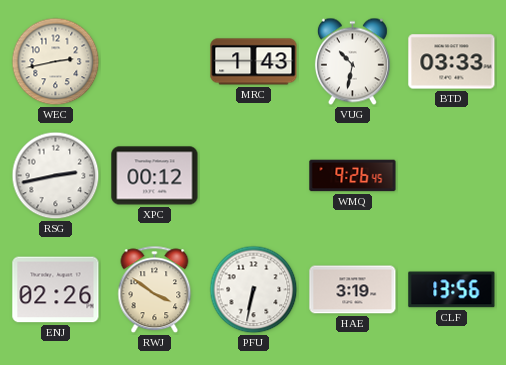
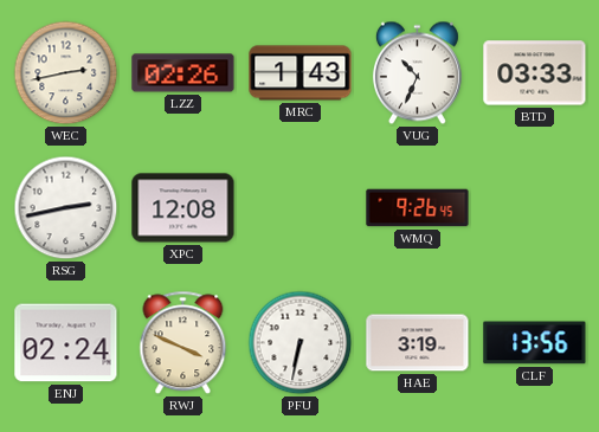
LZZ: none -> 02:26
VUG: 10:32 -> 10:34
XPC: 00:12 -> 12:08
ENJ: 02:26 -> 02:24
RWJ: 3:51 -> 3:49
